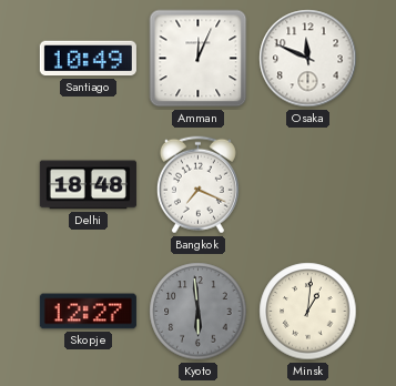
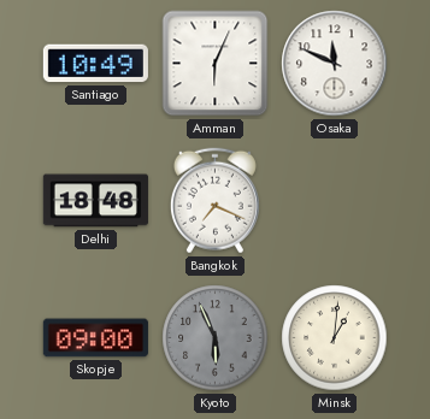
Amman: 12:04 -> 6:04
Skopje: 12:27 -> 09:00
Kyoto: 5:59 -> 5:56
